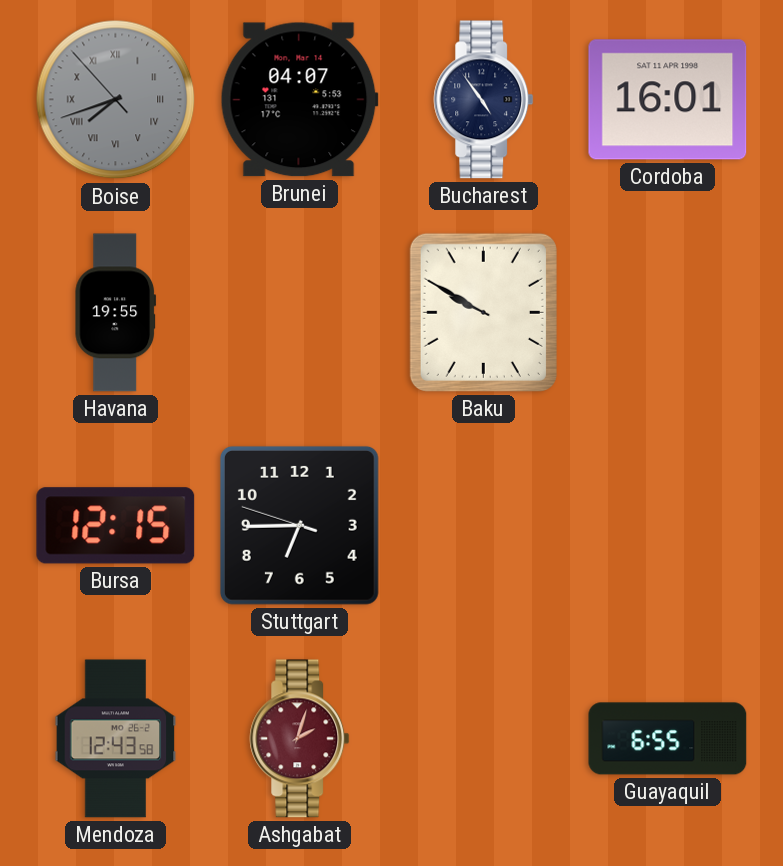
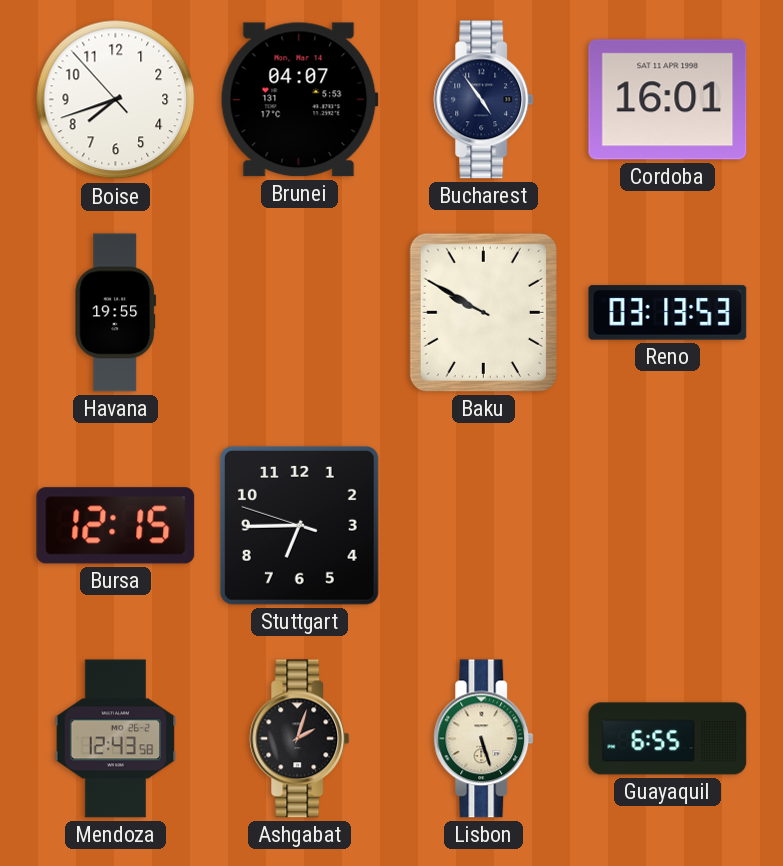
Boise dial: grey -> white
Boise numerals: Roman -> Arabic
Reno: none -> 03:13
Ashgabat dial: burgundy -> black
Lisbon: none -> 5:27
